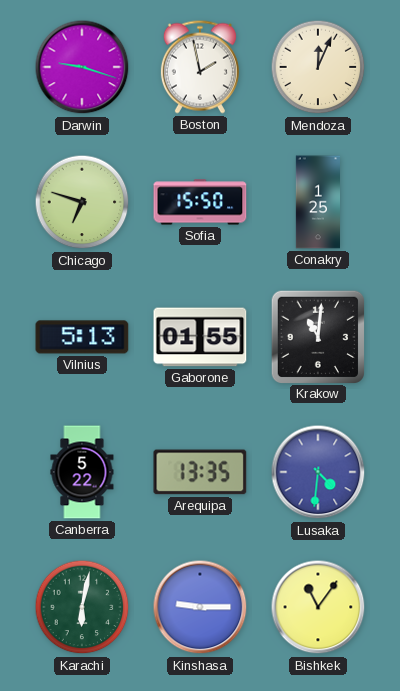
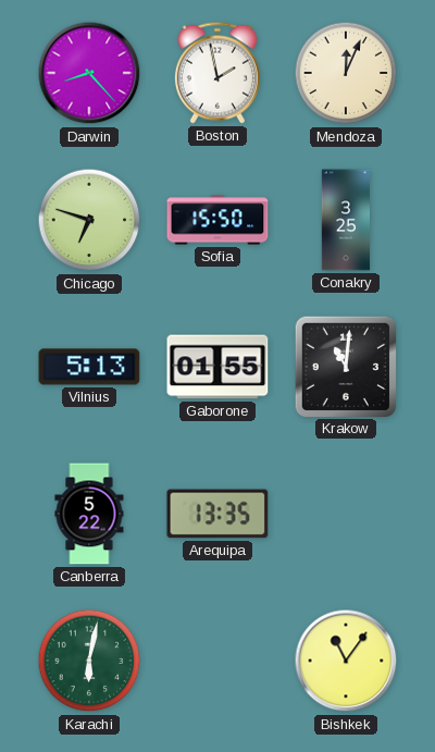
Darwin: 9:18 -> 8:23
Conakry: 1:25 -> 3:25
Lusaka: 4:31 -> none
Kinshasa: 9:15 -> none
